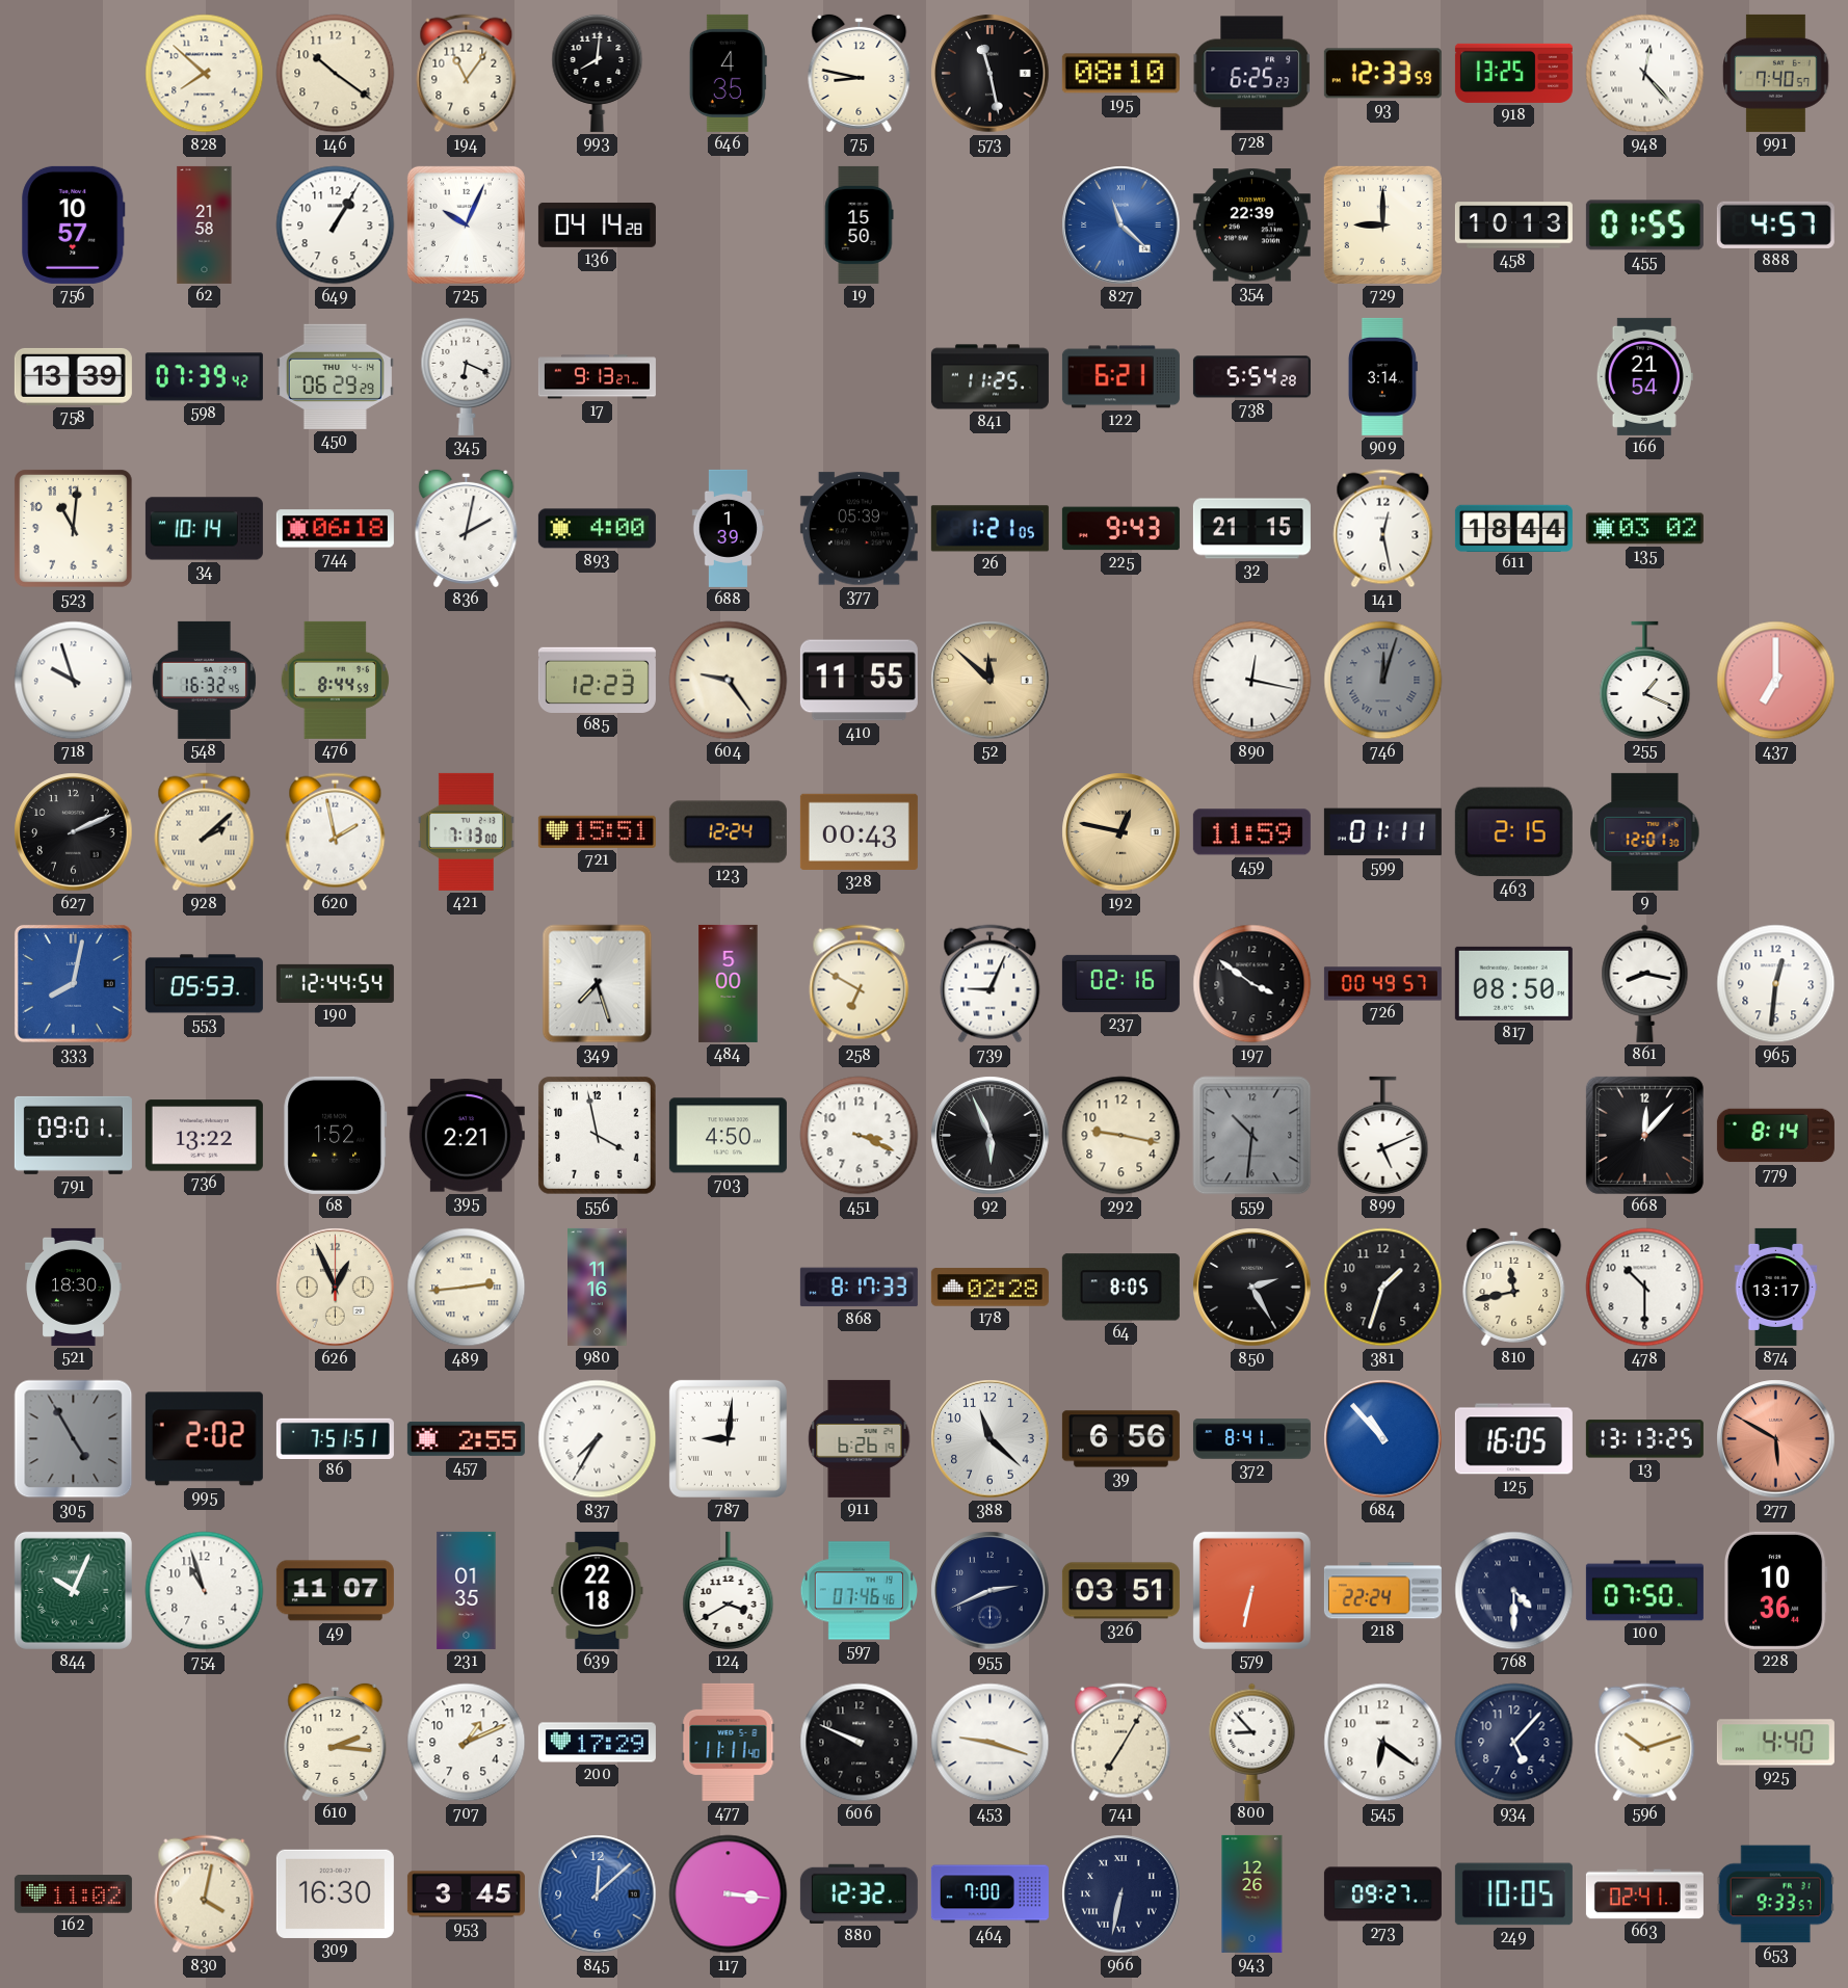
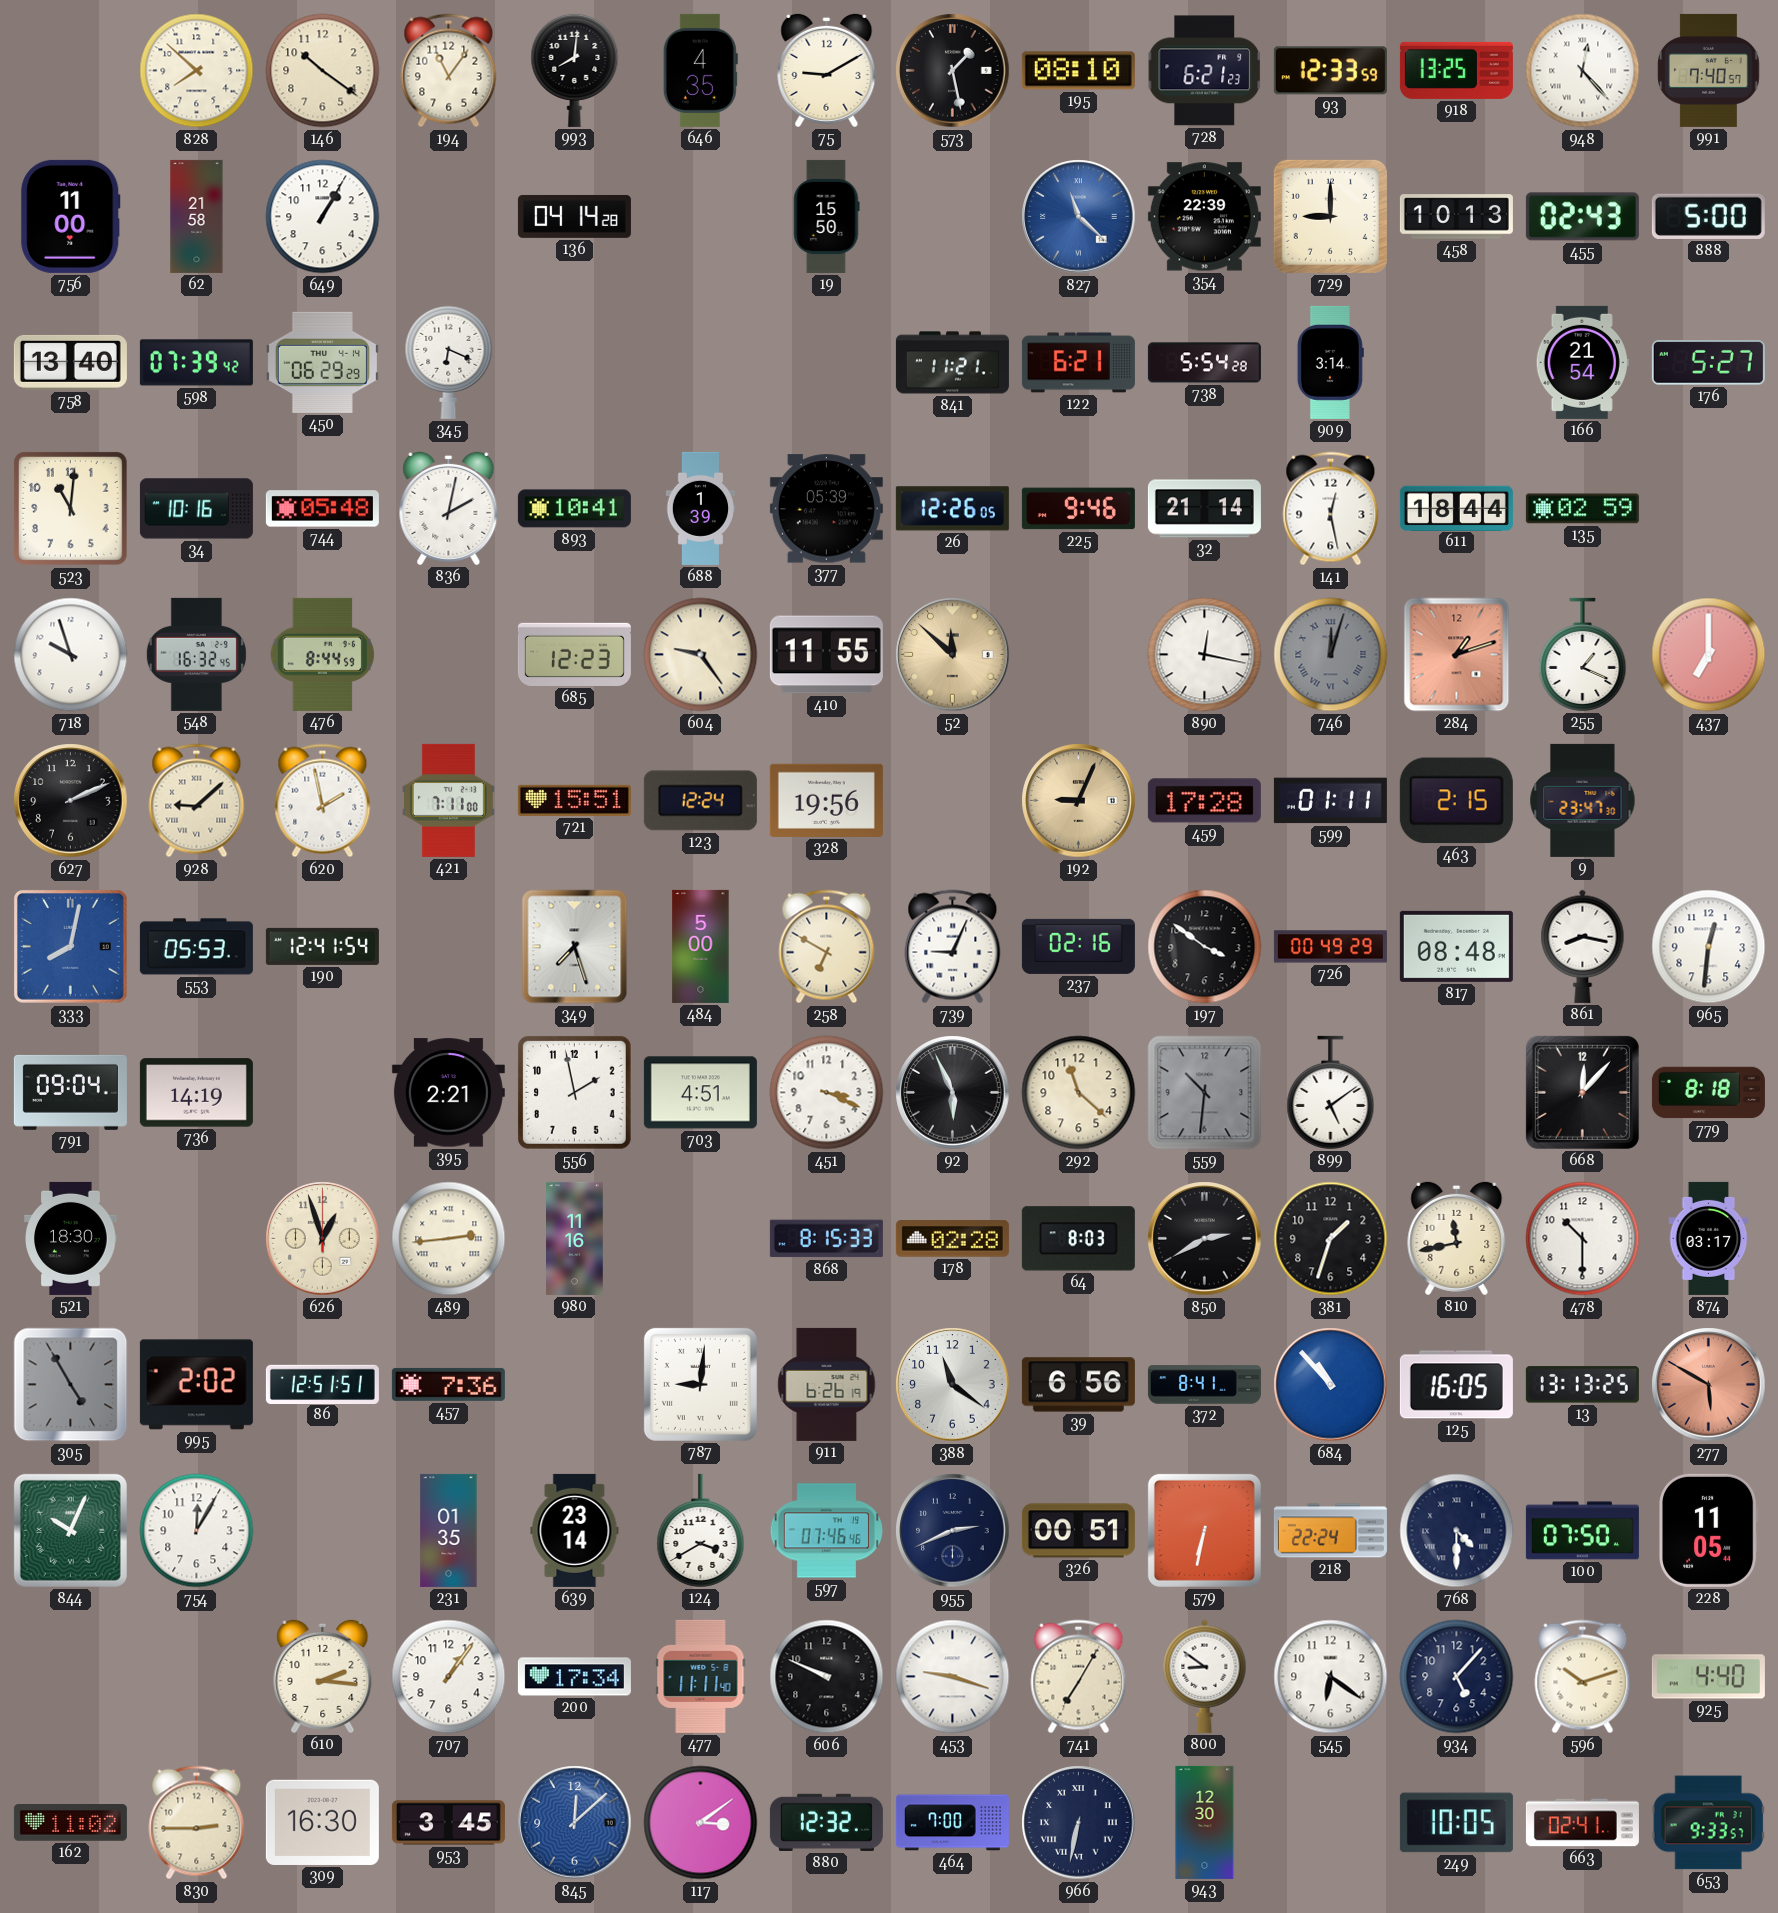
75: 8:47 -> 9:10
573: 11:28 -> 1:28
728: 6:25 -> 6:21
756: 10:57 -> 11:00
725: 10:04 -> none
455: 01:55 -> 02:43
888: 4:57 -> 5:00
758: 13:39 -> 13:40
17: 9:13 -> none
841: 11:25 -> 11:21
176: none -> 5:27
34: 10:14 -> 10:16
744: 06:18 -> 05:48
893: 4:00 -> 10:41
26: 1:21 -> 12:26
225: 9:43 -> 9:46
32: 21:15 -> 21:14
135: 03:02 -> 02:59
284: none -> 1:12
928: 2:08 -> 9:08
421: 7:13 -> 7:11
328: 00:43 -> 19:56
192: 12:47 -> 9:04
459: 11:59 -> 17:28
9: 12:01 -> 23:47
190: 12:44 -> 12:41
726: 00:49:57 -> 00:49:29
817: 08:50 -> 08:48
791: 09:01 -> 09:04
736: 13:22 -> 14:19
68: 1:52 -> none
556: 3:58 -> 1:58
703: 4:50 -> 4:51
292: 9:17 -> 11:22
899: 5:11 -> 5:09
779: 8:14 -> 8:18
626: 12:56 -> 12:57
868: 8:17 -> 8:15
64: 8:05 -> 8:03
850: 2:25 -> 2:40
874: 13:17 -> 03:17
86: 7:51 -> 12:51
457: 2:55 -> 7:36
837: 7:35 -> none
388: 11:22 -> 11:21
754: 10:57 -> 12:05
49: 11:07 -> none
639: 22:18 -> 23:14
326: 03:51 -> 00:51
228: 10:36 -> 11:05
707: 1:11 -> 1:06
200: 17:29 -> 17:34
800: 8:53 -> 8:51
830: 4:02 -> 2:45
117: 3:16 -> 3:09
943: 12:26 -> 12:30
273: 09:27 -> none
